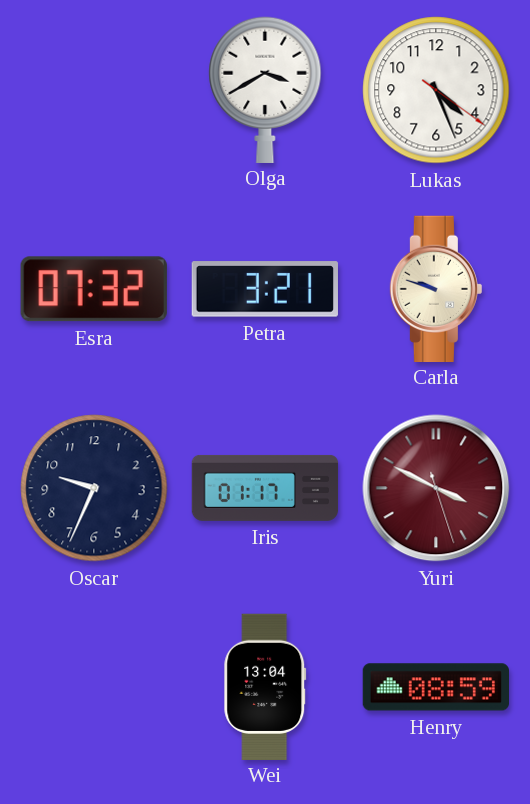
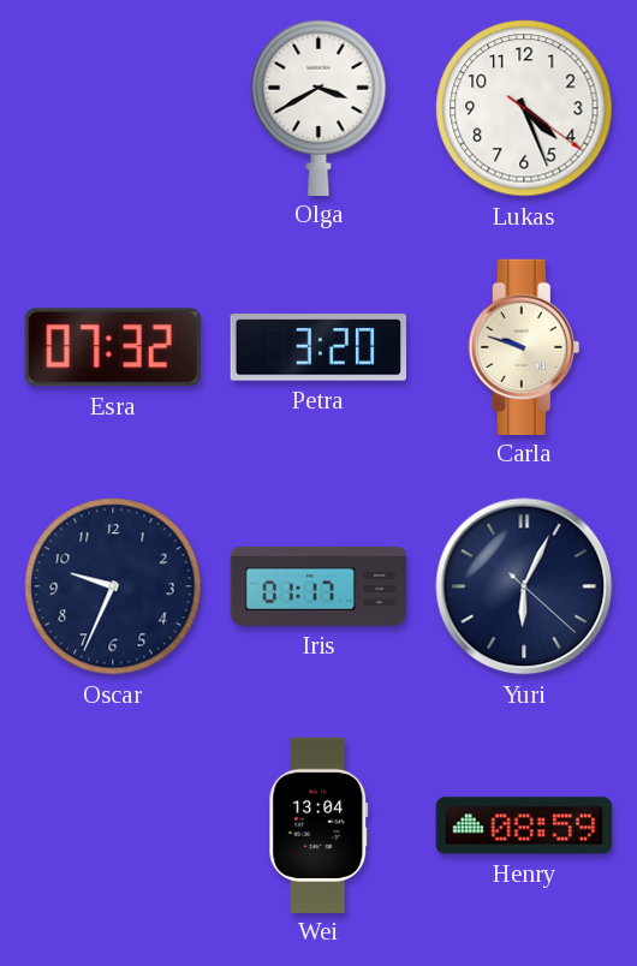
Petra: 3:21 -> 3:20
Yuri: 3:49 -> 6:04
Yuri dial: burgundy -> navy
